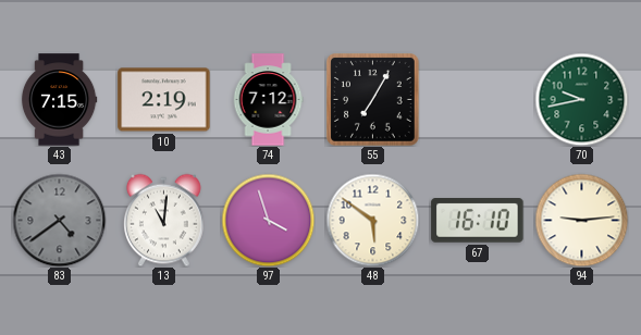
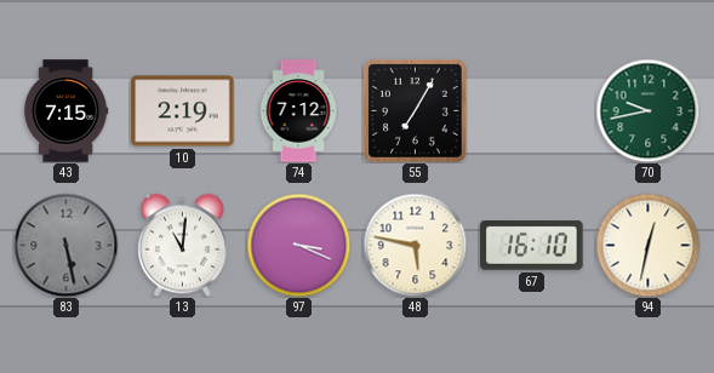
83: 4:39 -> 5:28
97: 3:57 -> 3:19
48: 5:51 -> 5:47
94: 9:14 -> 12:32
